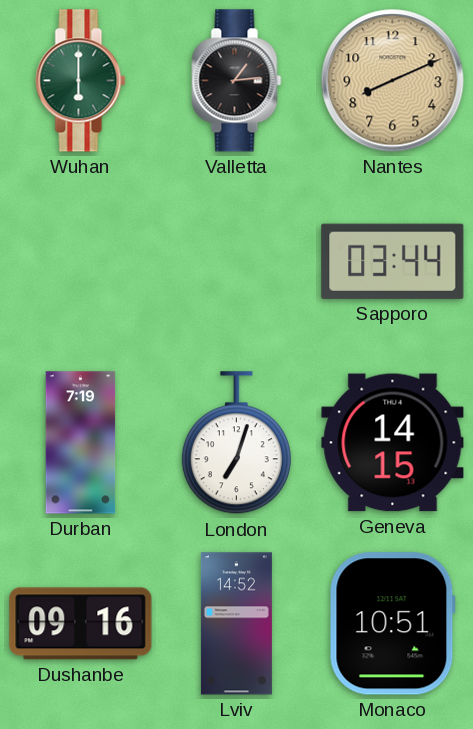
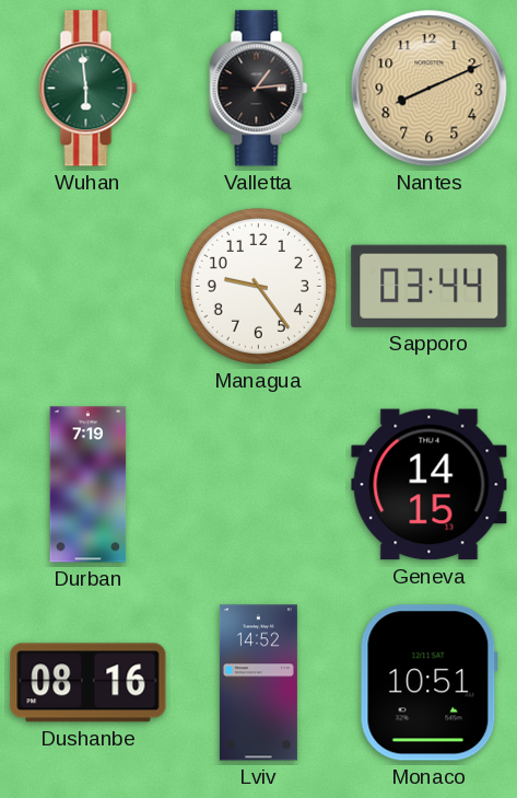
Wuhan: 6:00 -> 5:59
Managua: none -> 9:24
London: 7:03 -> none
Dushanbe: 09:16 -> 08:16
